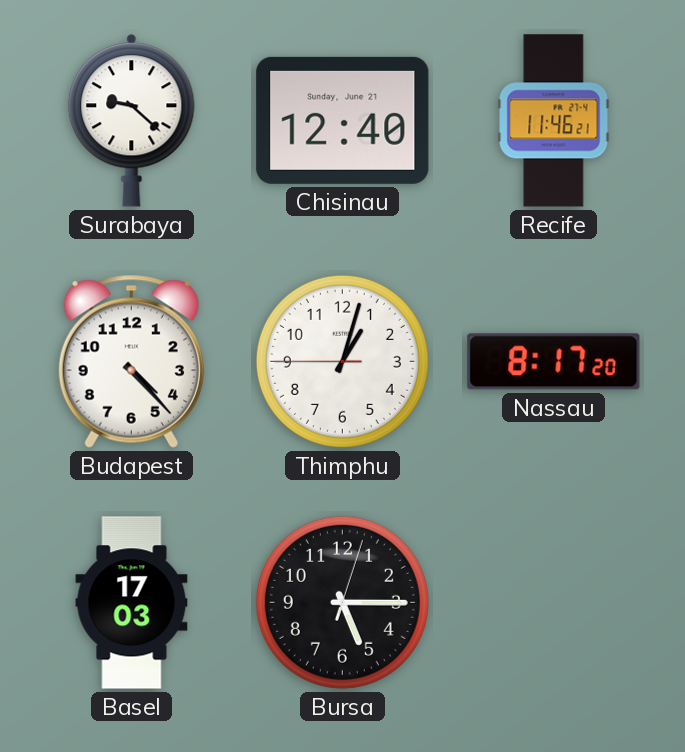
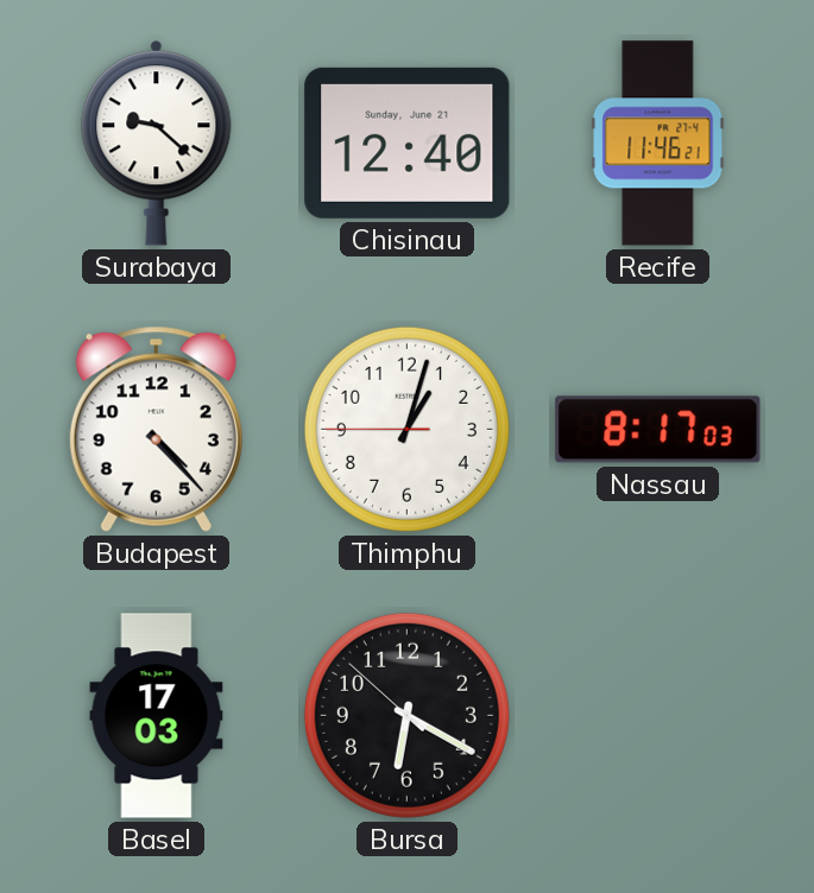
Nassau: 8:17:20 -> 8:17:03
Bursa: 5:15 -> 6:19
